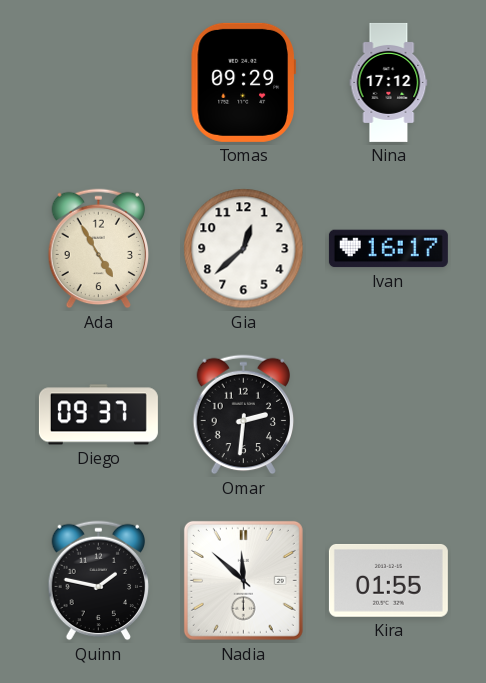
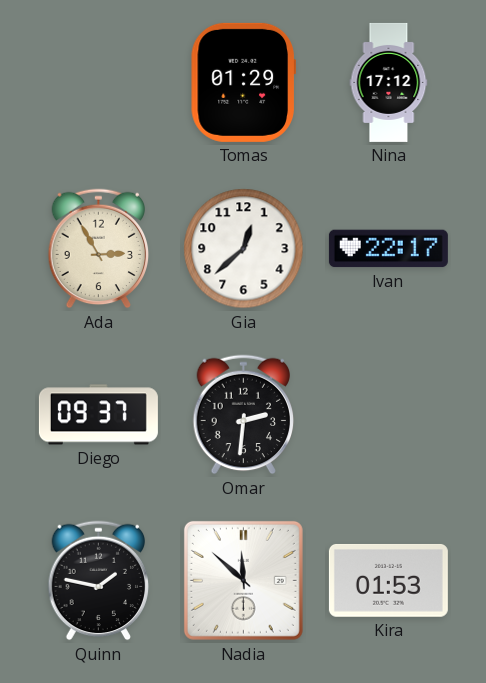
Tomas: 09:29 -> 01:29
Ada: 4:55 -> 2:55
Ivan: 16:17 -> 22:17
Kira: 01:55 -> 01:53
